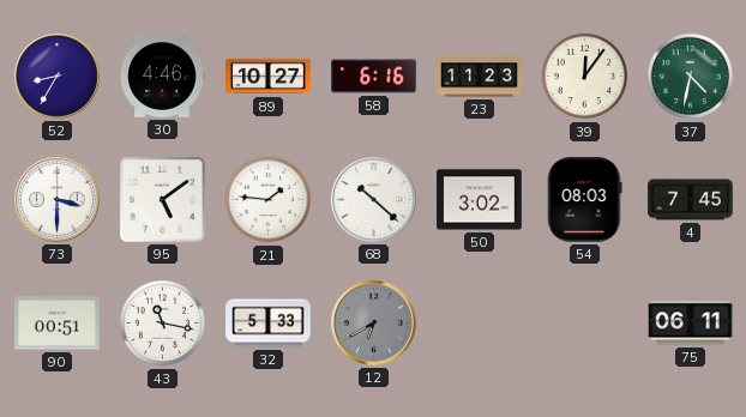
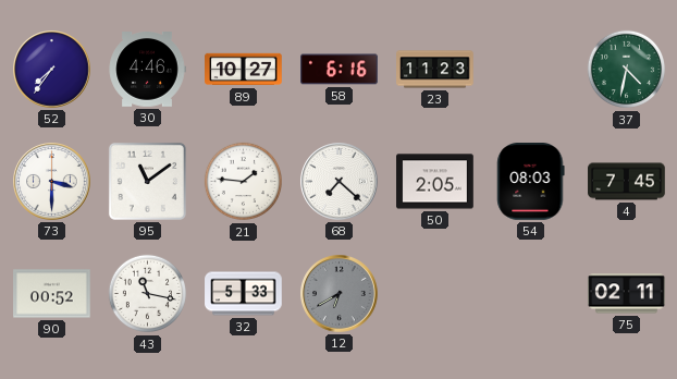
52: 8:35 -> 7:36
39: 12:06 -> none
95: 5:09 -> 11:09
68: 10:22 -> 7:22
50: 3:02 -> 2:05
90: 00:51 -> 00:52
75: 06:11 -> 02:11
